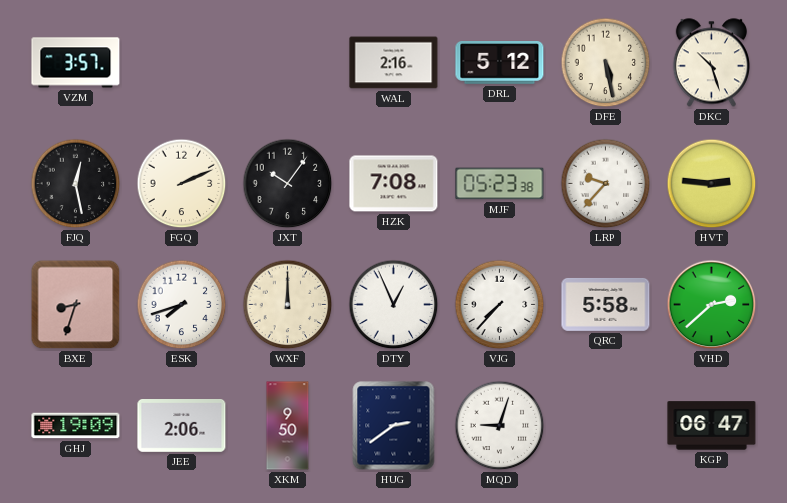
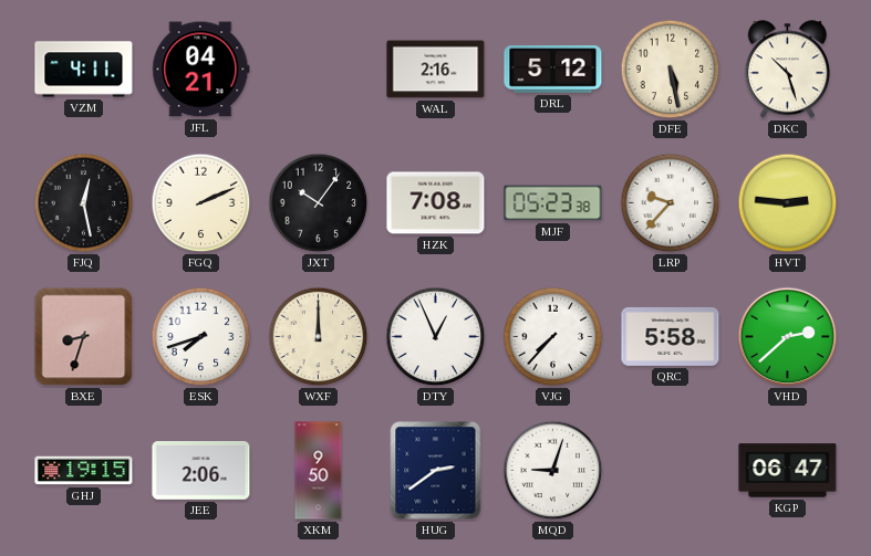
VZM: 3:57 -> 4:11
JFL: none -> 04:21
GHJ: 19:09 -> 19:15
